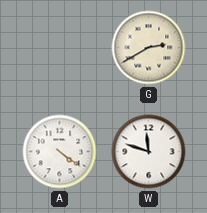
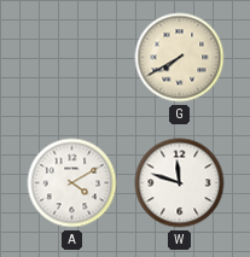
G: 2:40 -> 7:40
A: 4:21 -> 4:10
